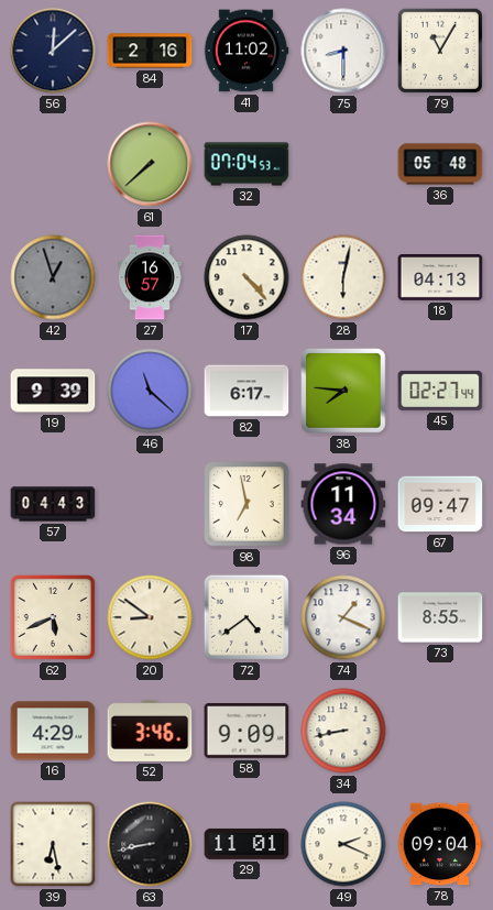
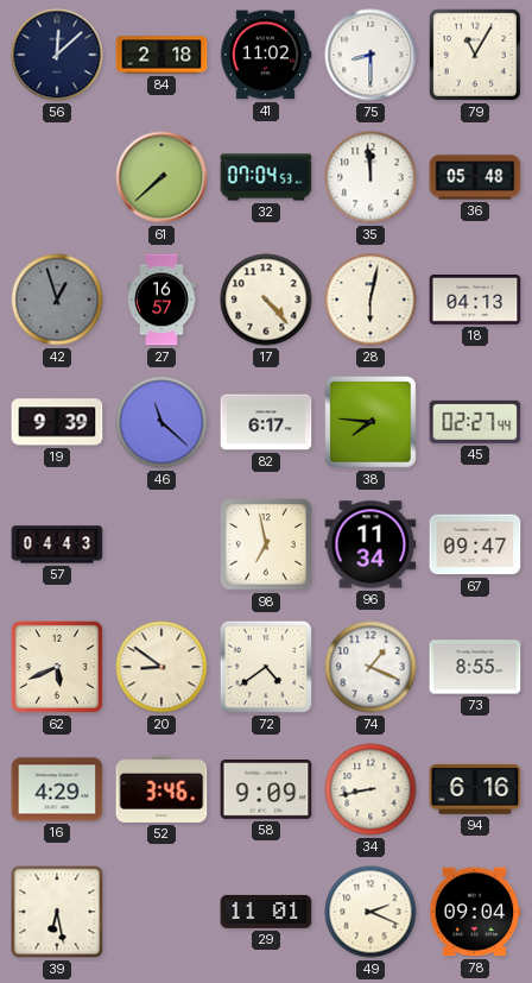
84: 2:16 -> 2:18
35: none -> 11:59
94: none -> 6:16
63: 8:43 -> none
